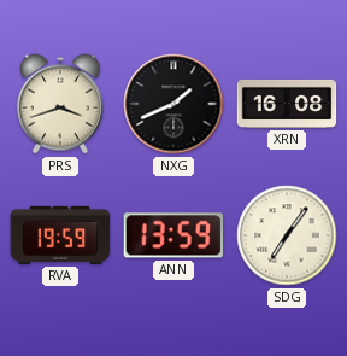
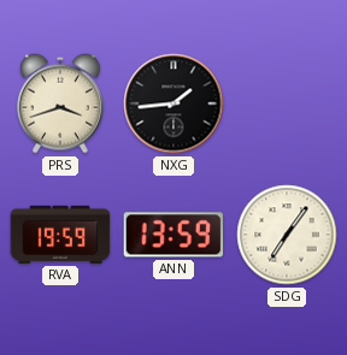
NXG: 1:41 -> 1:44
XRN: 16:08 -> none
